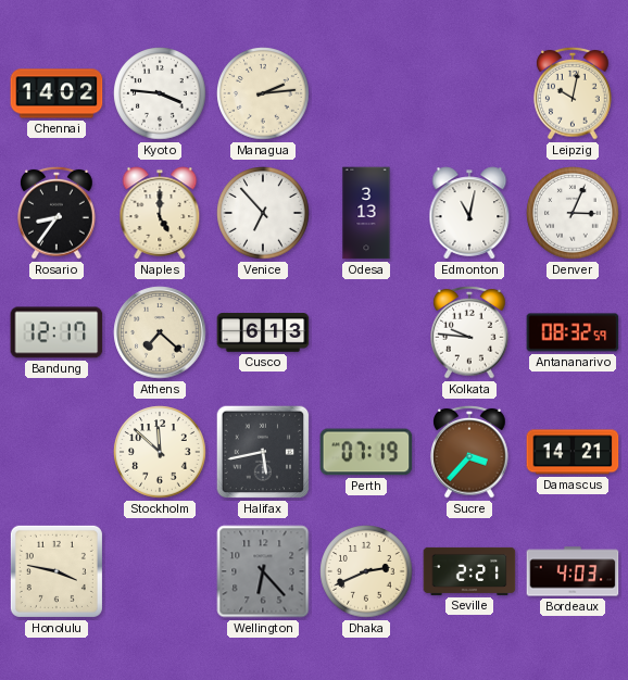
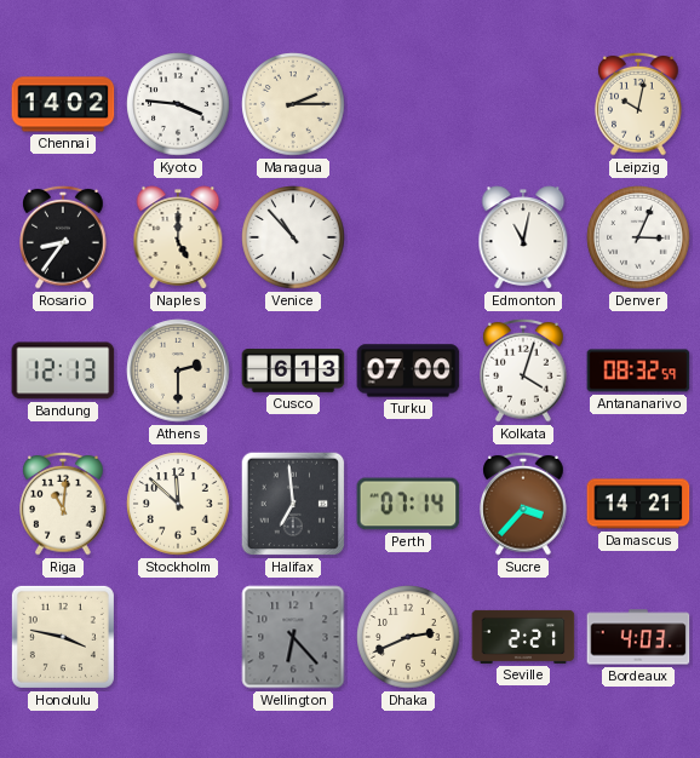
Managua: 2:14 -> 2:15
Venice: 6:53 -> 10:53
Odesa: 3:13 -> none
Bandung: 12:17 -> 12:13
Athens: 7:22 -> 2:30
Turku: none -> 07:00
Kolkata: 9:46 -> 4:03
Riga: none -> 11:01
Halifax: 5:43 -> 6:59
Perth: 07:19 -> 07:14
